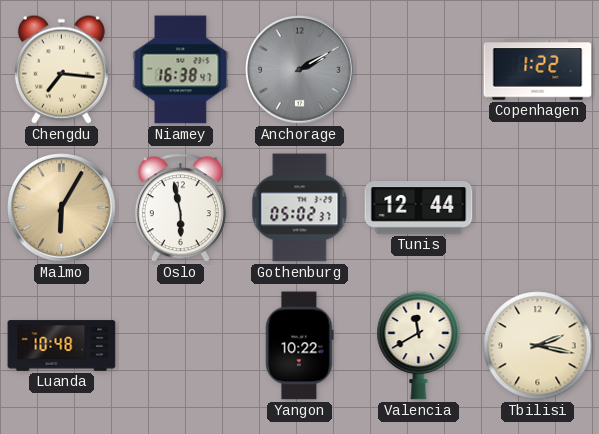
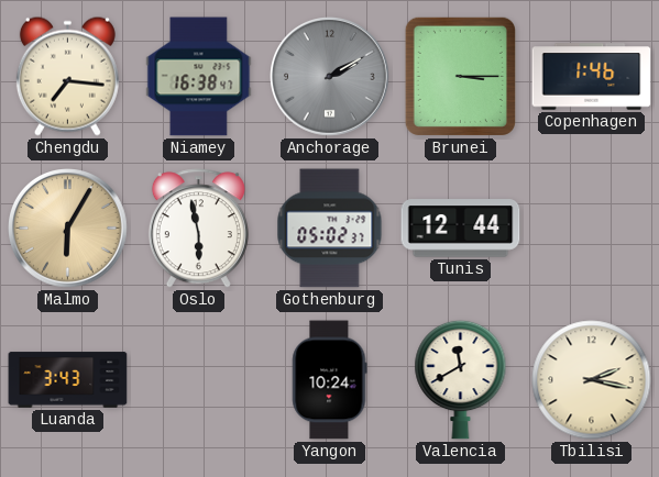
Brunei: none -> 3:15
Copenhagen: 1:22 -> 1:46
Luanda: 10:48 -> 3:43
Yangon: 10:22 -> 10:24
